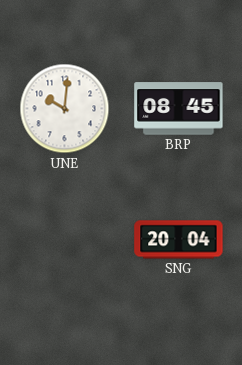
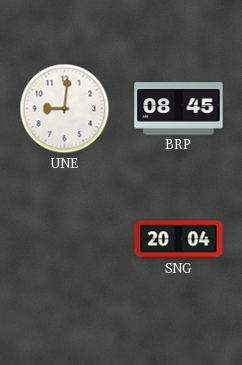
UNE: 10:01 -> 9:01
